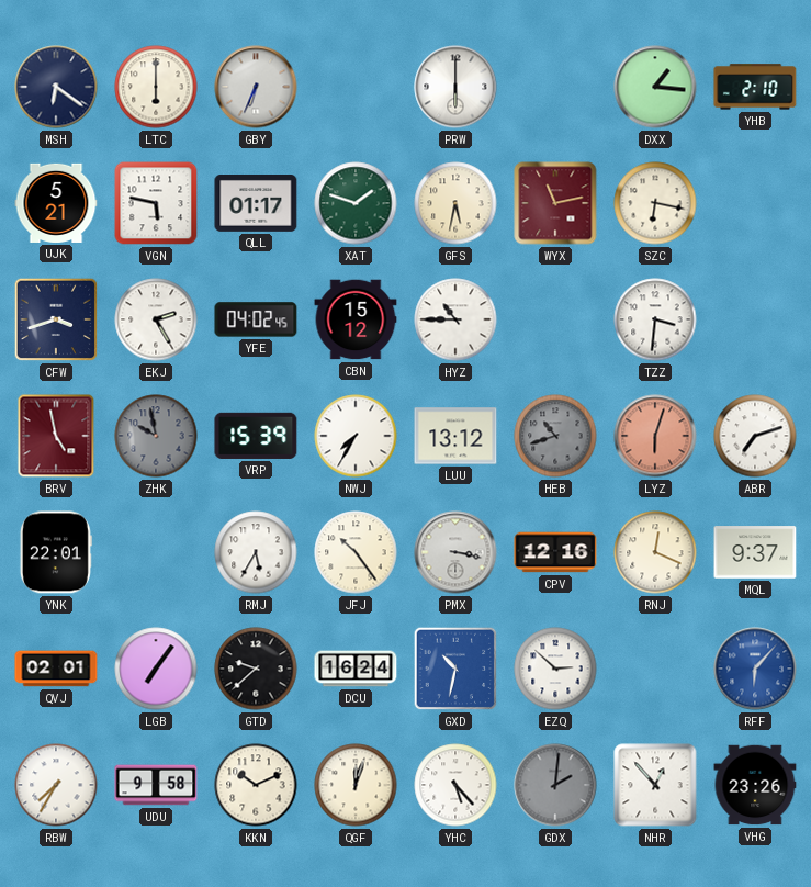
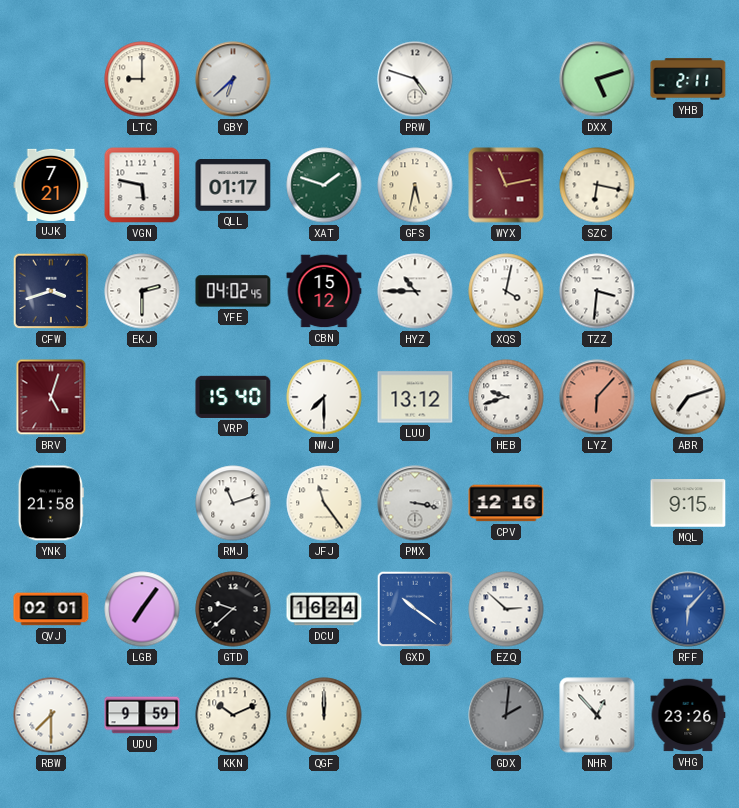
MSH: 6:21 -> none
LTC: 6:00 -> 9:00
GBY: 6:34 -> 6:38
PRW: 6:00 -> 4:48
DXX: 1:16 -> 5:12
YHB: 2:10 -> 2:11
UJK: 5:21 -> 7:21
EKJ: 2:25 -> 2:30
XQS: none -> 4:02
BRV: 4:58 -> 5:03
ZHK: 9:58 -> none
VRP: 15:39 -> 15:40
NWJ: 7:35 -> 7:30
HEB: 10:42 -> 9:42
HEB dial: grey -> white
LYZ: 6:03 -> 6:07
YNK: 22:01 -> 21:58
RMJ: 5:35 -> 11:12
JFJ: 10:24 -> 11:24
RNJ: 12:19 -> none
MQL: 9:37 -> 9:15
GXD: 10:32 -> 10:21
RBW: 7:35 -> 7:30
UDU: 9:58 -> 9:59
QGF: 12:03 -> 12:00
YHC: 5:23 -> none
